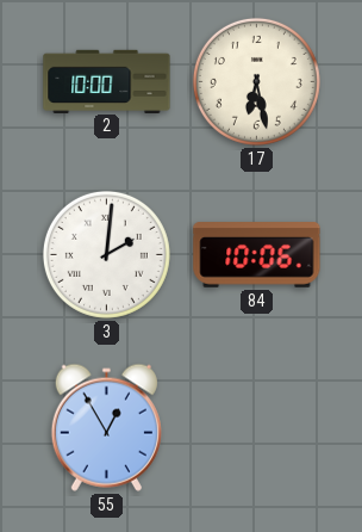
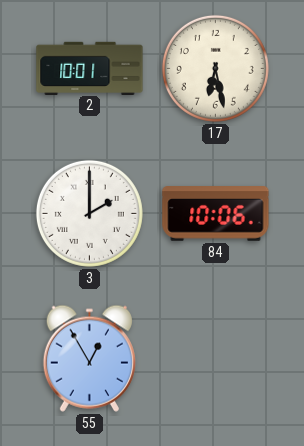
2: 10:00 -> 10:01
3: 2:01 -> 2:00
